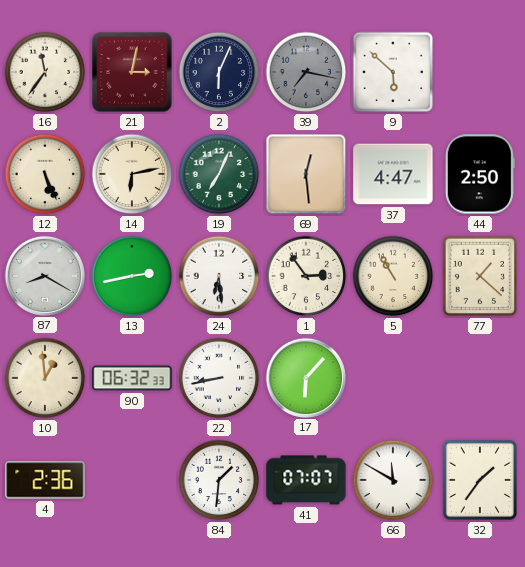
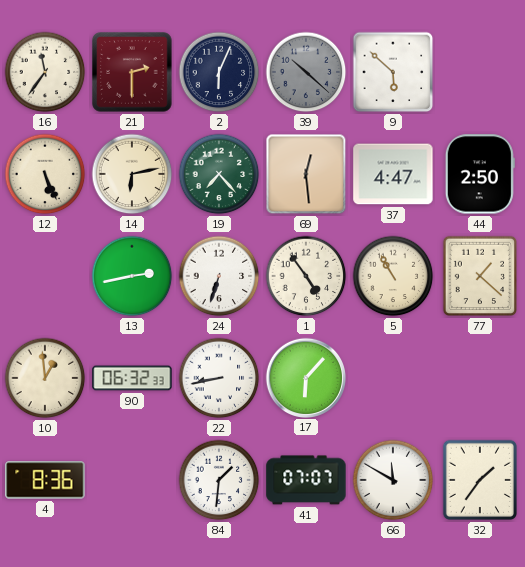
21: 3:02 -> 2:30
39: 7:17 -> 10:22
19: 7:04 -> 7:23
87: 8:20 -> none
24: 6:29 -> 6:33
1: 2:54 -> 4:54
4: 2:36 -> 8:36
